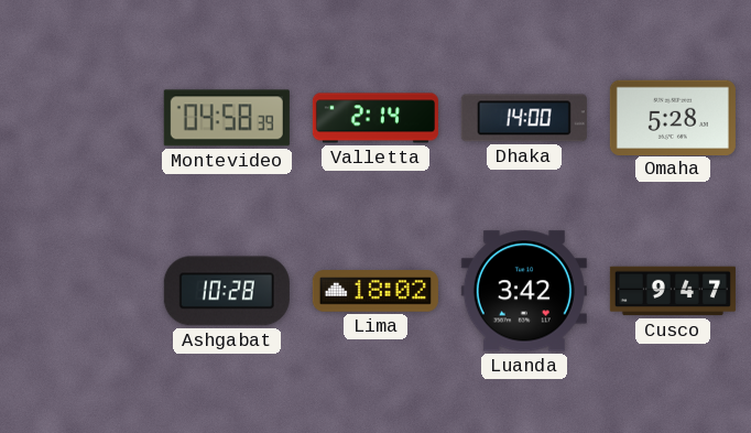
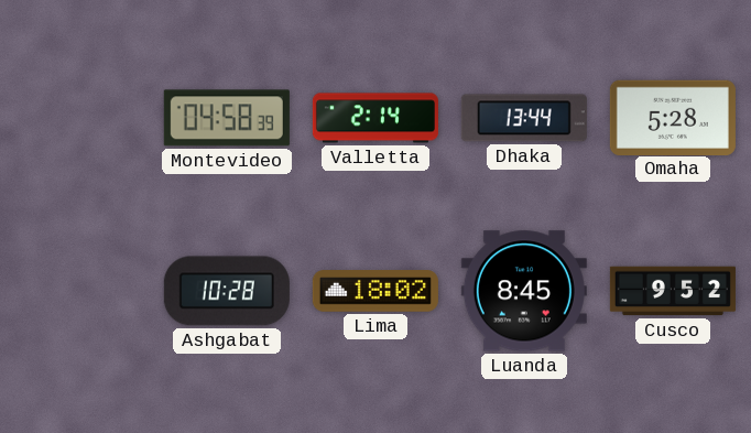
Dhaka: 14:00 -> 13:44
Luanda: 3:42 -> 8:45
Cusco: 9:47 -> 9:52
